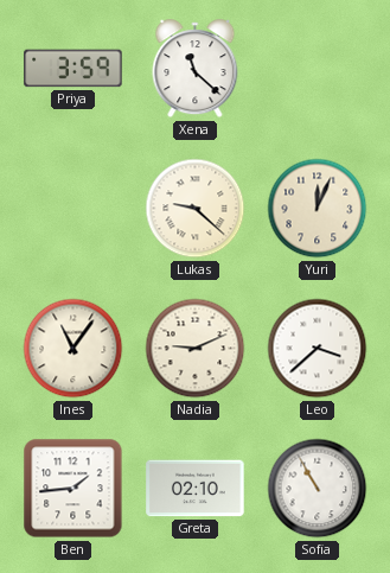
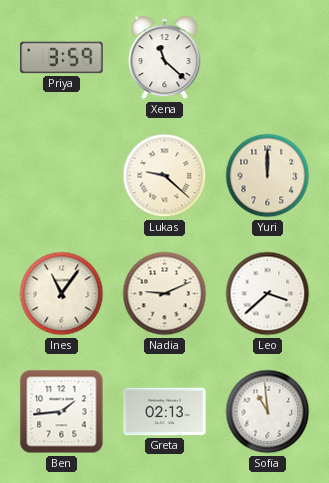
Yuri: 12:04 -> 12:00
Greta: 02:10 -> 02:13
Sofia: 10:55 -> 10:59
